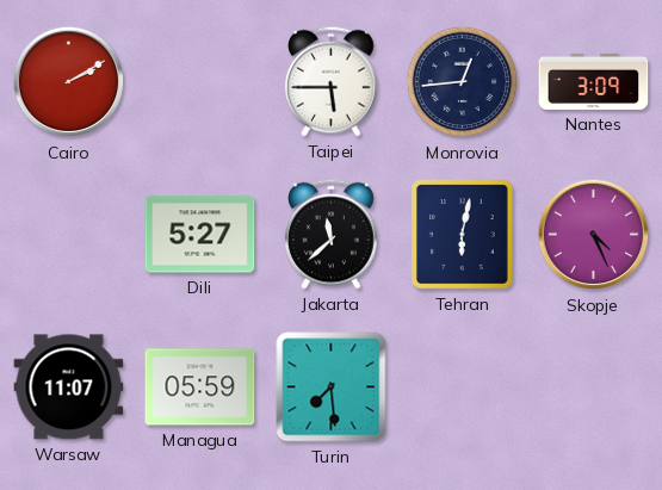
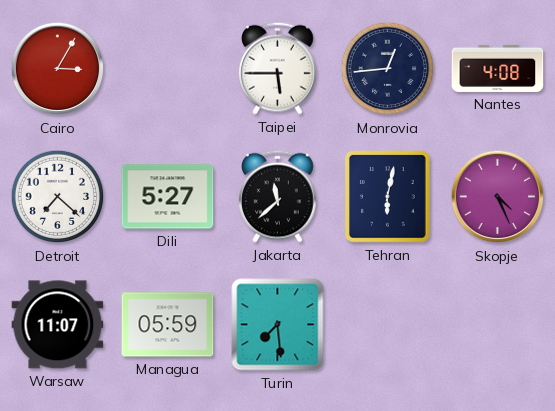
Cairo: 2:10 -> 3:05
Nantes: 3:09 -> 4:08
Detroit: none -> 7:22
